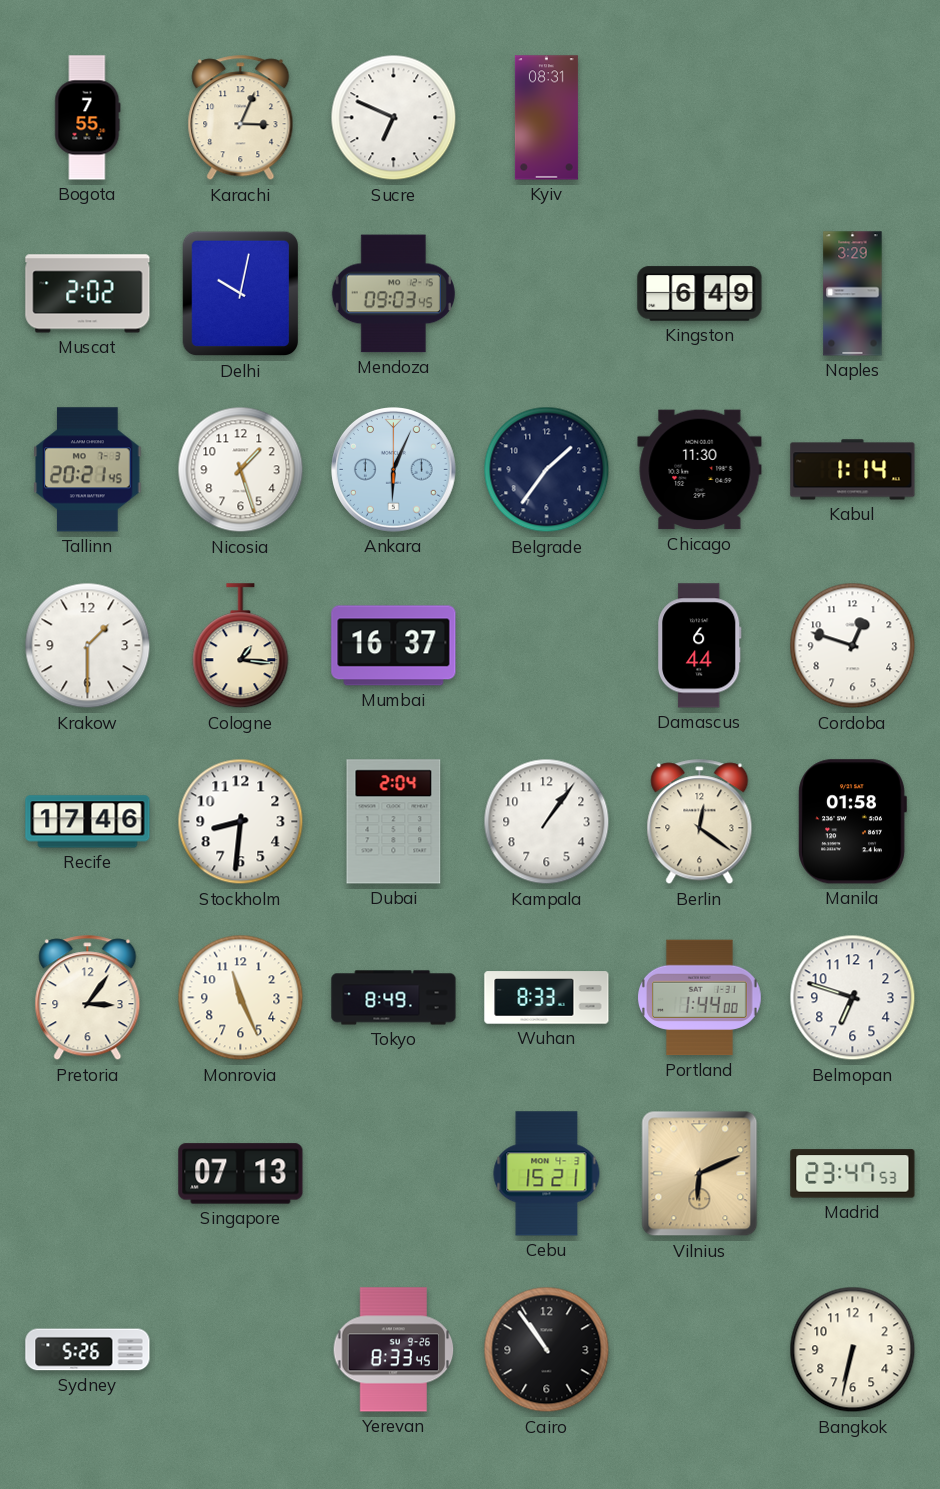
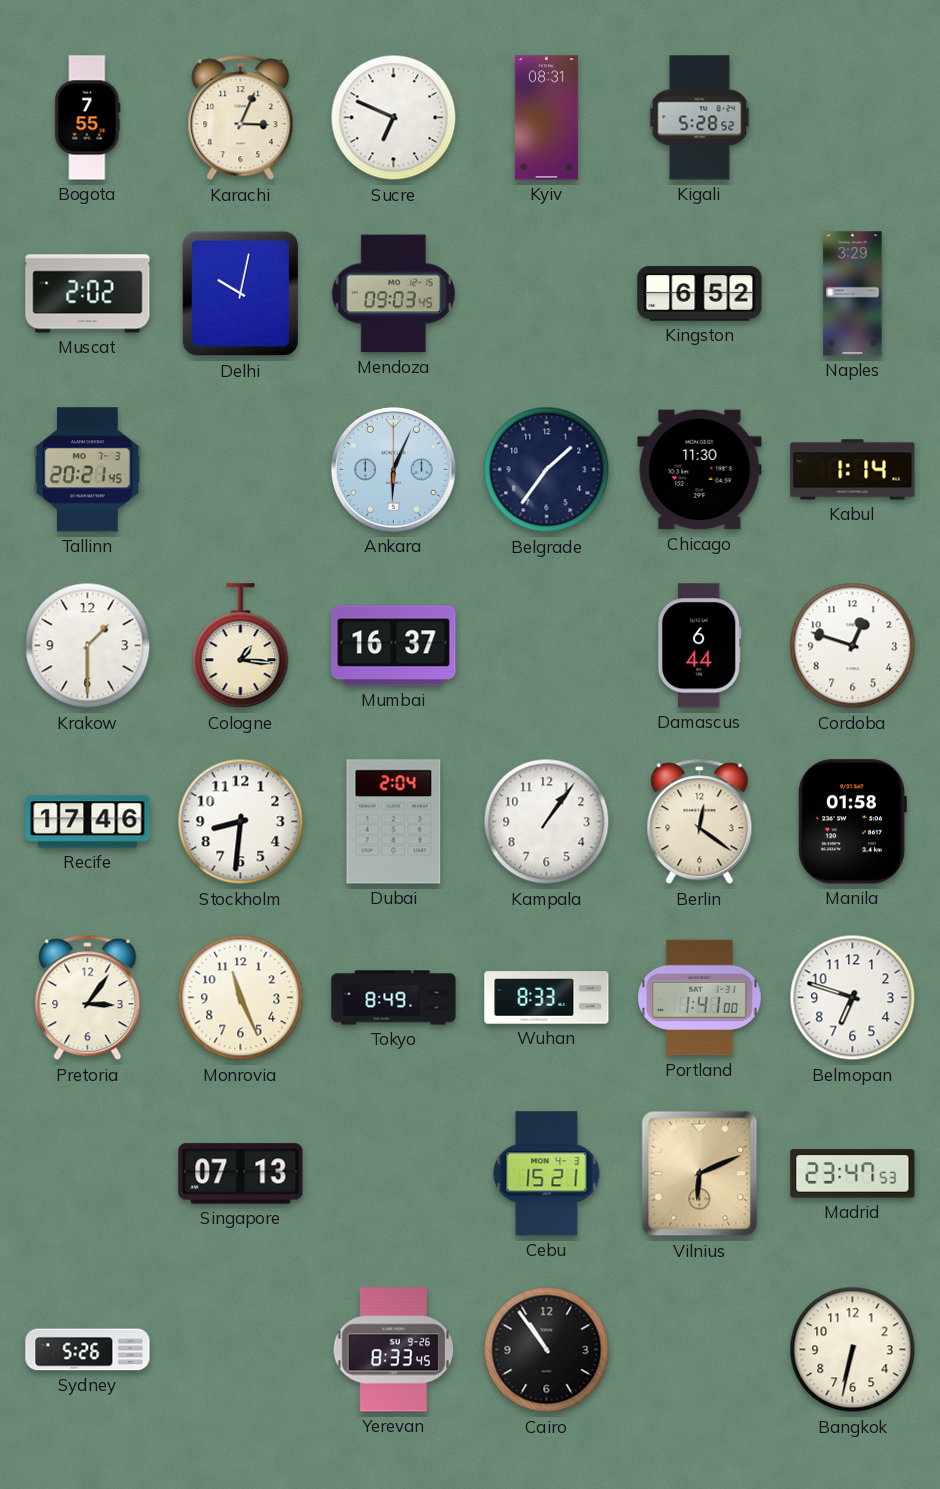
Kigali: none -> 5:28
Kingston: 6:49 -> 6:52
Nicosia: 1:27 -> none
Portland: 1:44 -> 1:41
